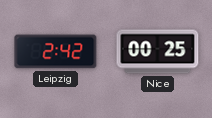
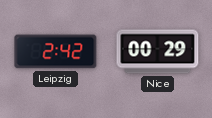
Nice: 00:25 -> 00:29
